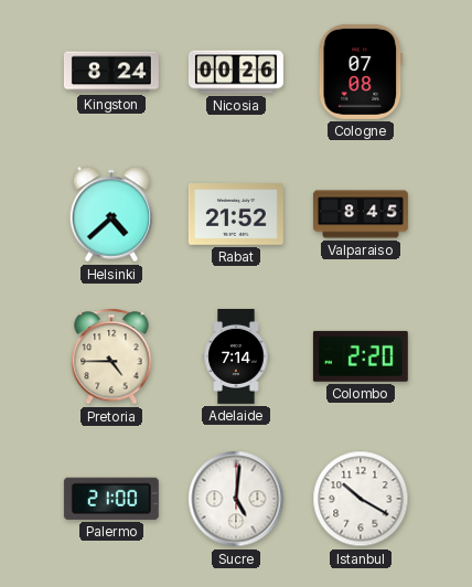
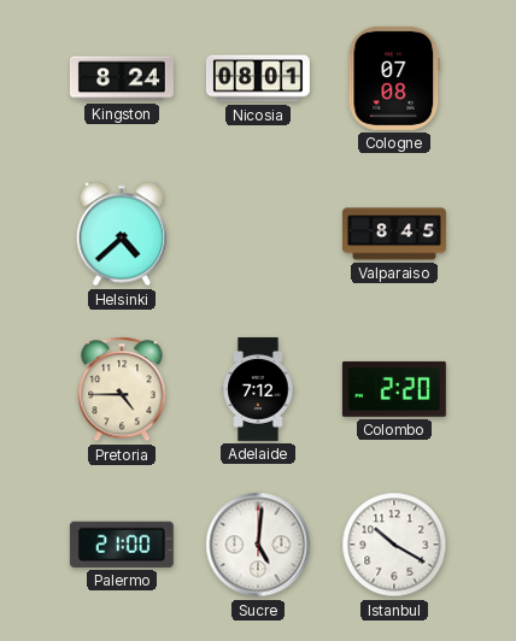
Nicosia: 00:26 -> 08:01
Rabat: 21:52 -> none
Adelaide: 7:14 -> 7:12
